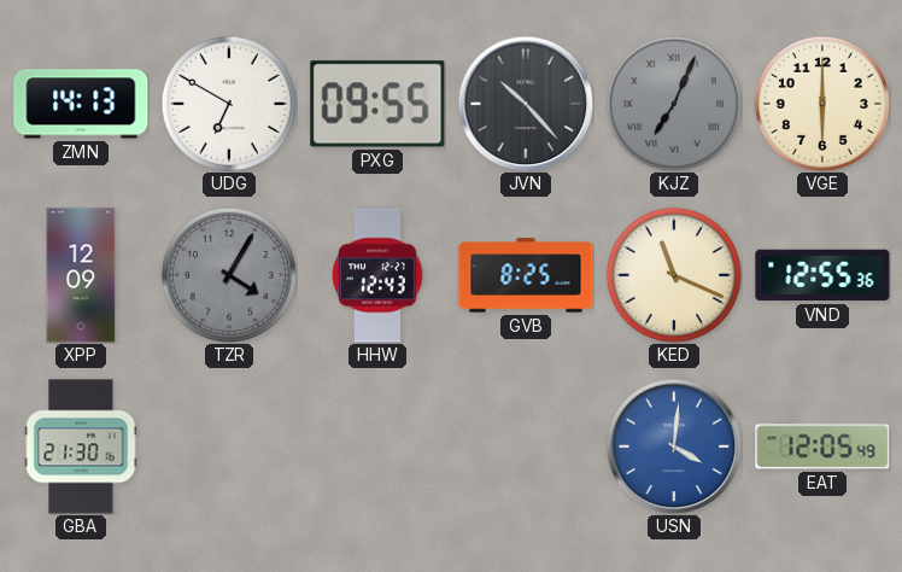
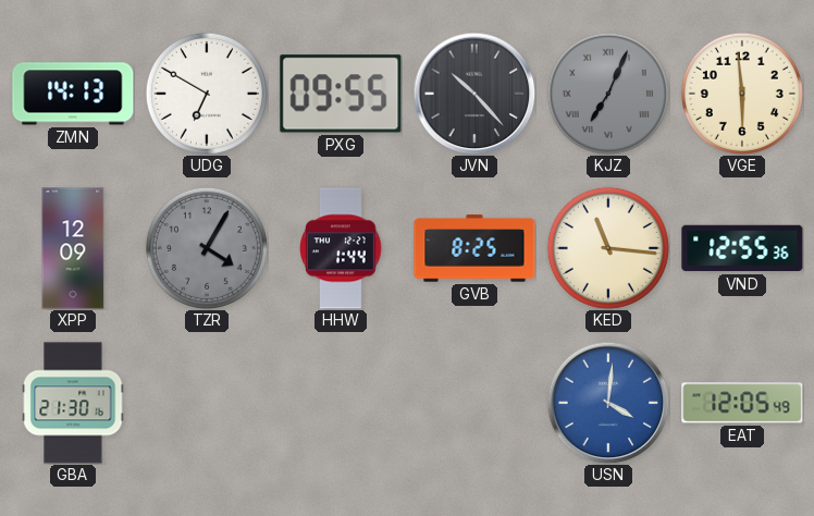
VGE: 6:00 -> 5:59
HHW: 12:43 -> 1:44
KED: 11:19 -> 11:16
